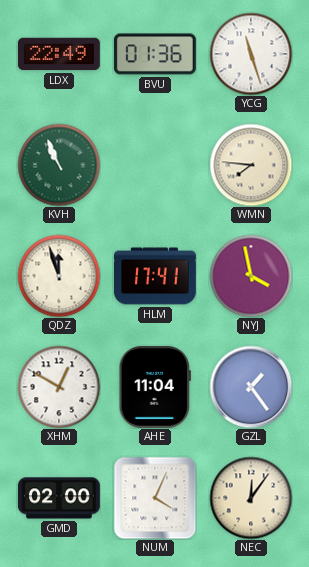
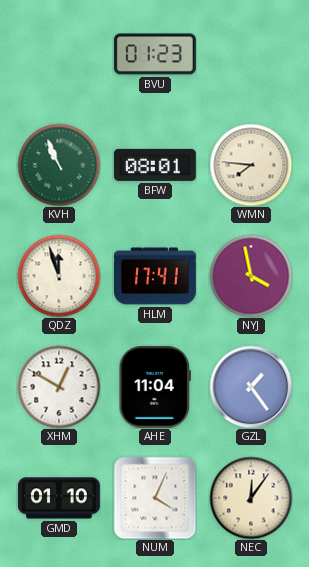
LDX: 22:49 -> none
BVU: 01:36 -> 01:23
YCG: 11:27 -> none
BFW: none -> 08:01
GMD: 02:00 -> 01:10
